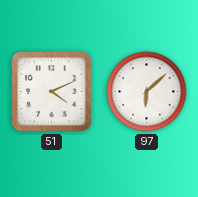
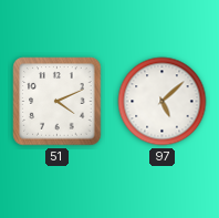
97: 6:08 -> 5:08
